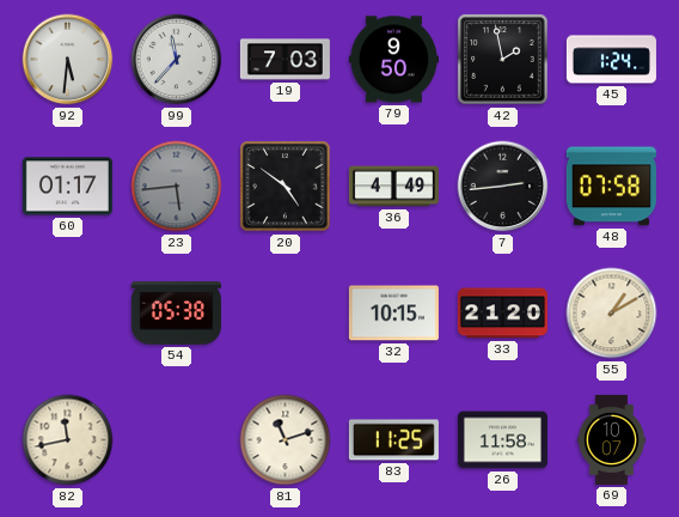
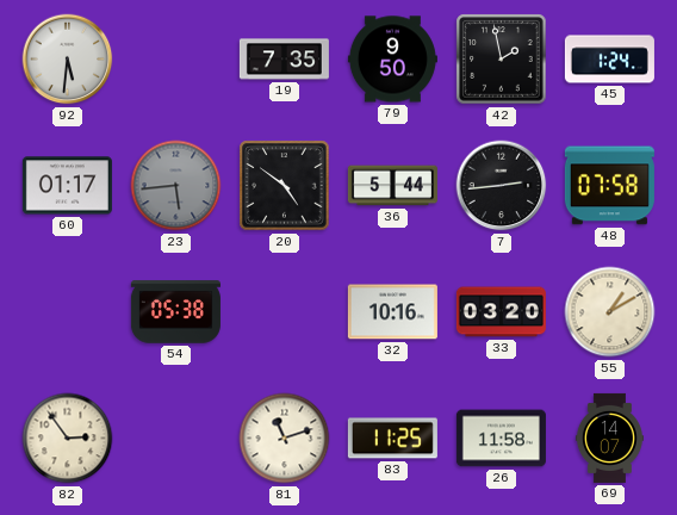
99: 11:37 -> none
19: 7:03 -> 7:35
36: 4:49 -> 5:44
32: 10:15 -> 10:16
33: 21:20 -> 03:20
82: 11:43 -> 2:54
69: 10:07 -> 14:07
